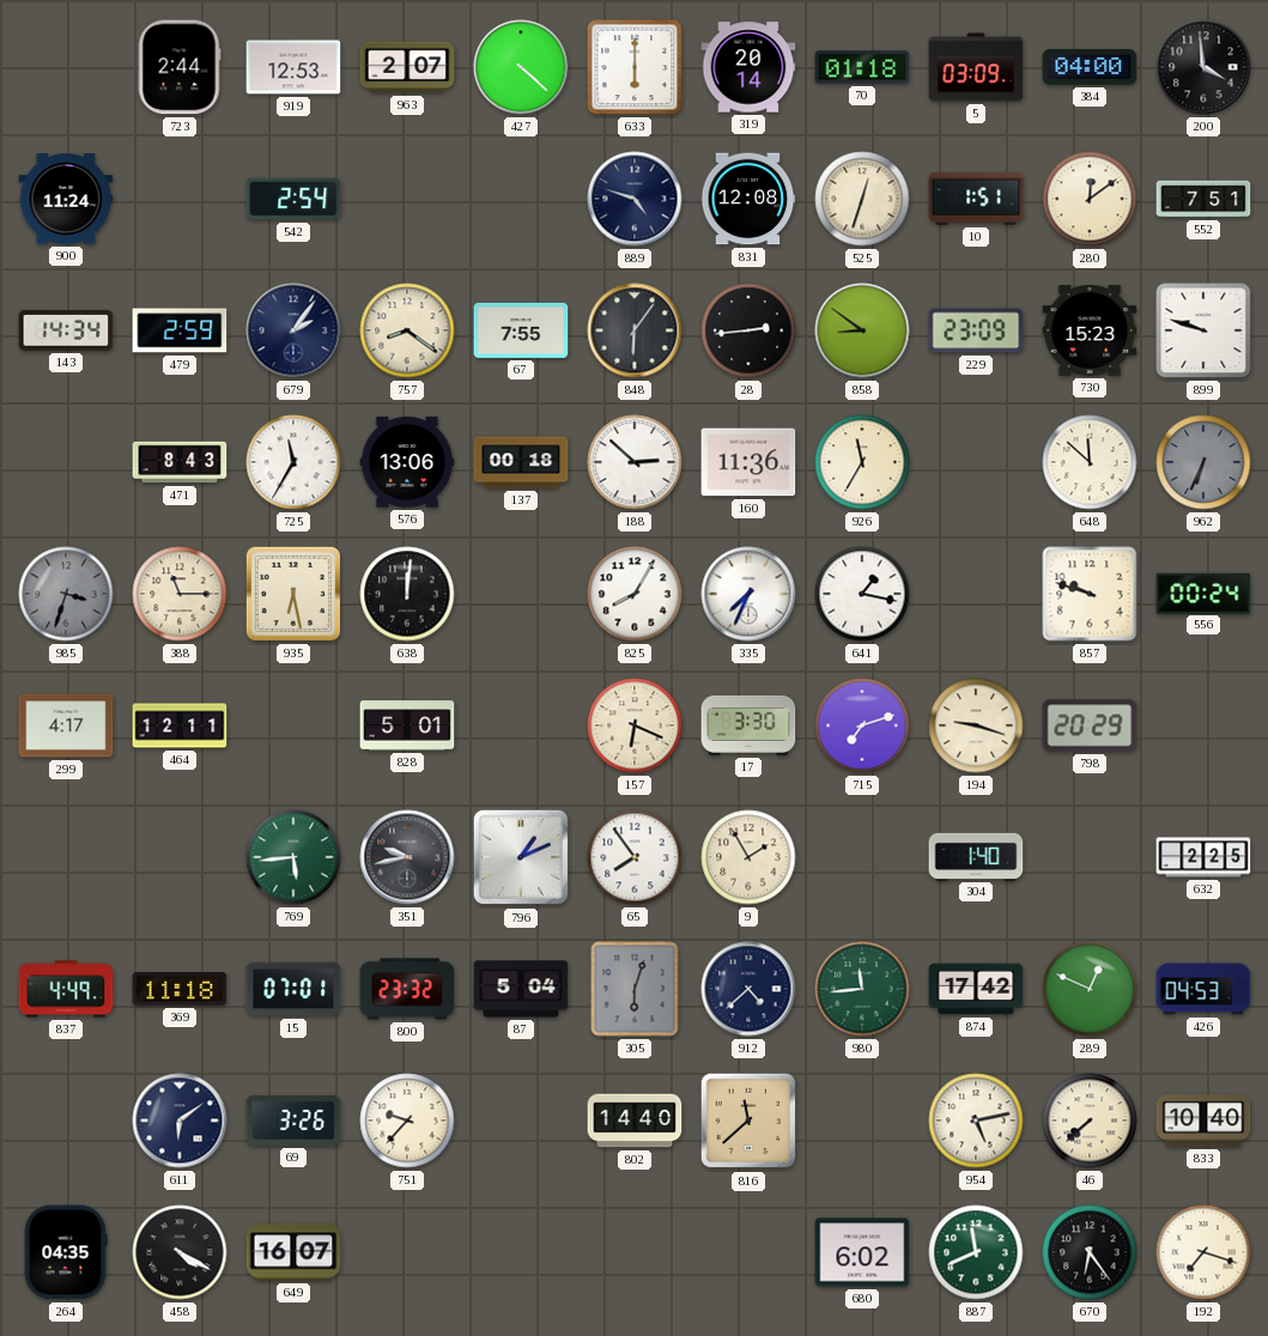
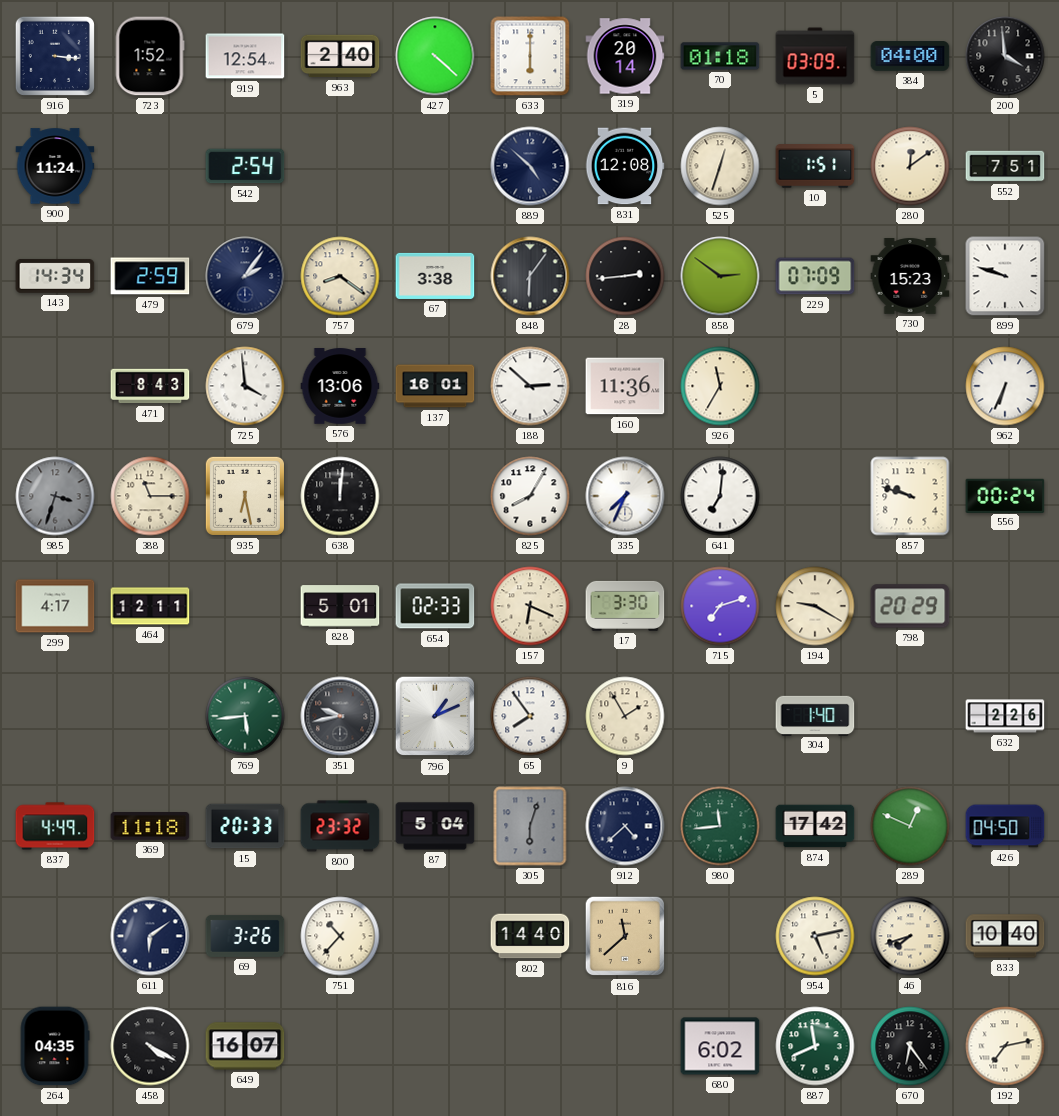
916: none -> 3:16
723: 2:44 -> 1:52
919: 12:53 -> 12:54
963: 2:07 -> 2:40
889: 4:48 -> 4:52
67: 7:55 -> 3:38
858: 8:51 -> 2:51
229: 23:09 -> 07:09
725: 11:35 -> 3:59
137: 00:18 -> 16:01
648: 11:52 -> none
962 dial: grey -> white
641: 1:17 -> 7:01
654: none -> 02:33
194: 9:18 -> 9:20
632: 2:25 -> 2:26
15: 07:01 -> 20:33
426: 04:53 -> 04:50
751: 9:37 -> 10:37
46: 7:38 -> 7:42
192: 7:18 -> 7:13
